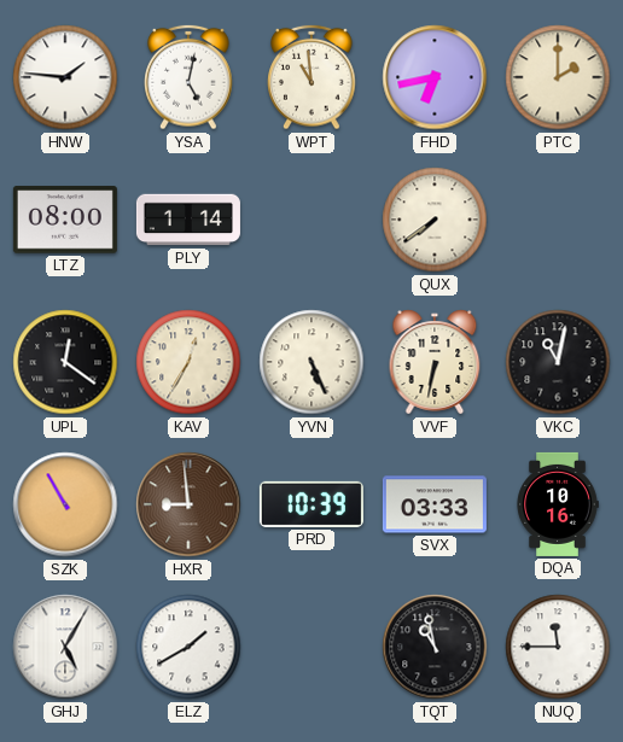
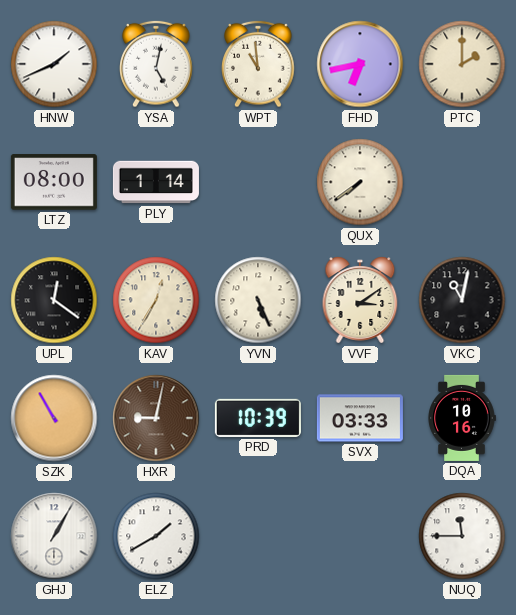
HNW: 1:46 -> 1:41
VVF: 6:32 -> 3:09
HXR: 8:59 -> 9:02
GHJ: 5:05 -> 1:05
TQT: 10:58 -> none
